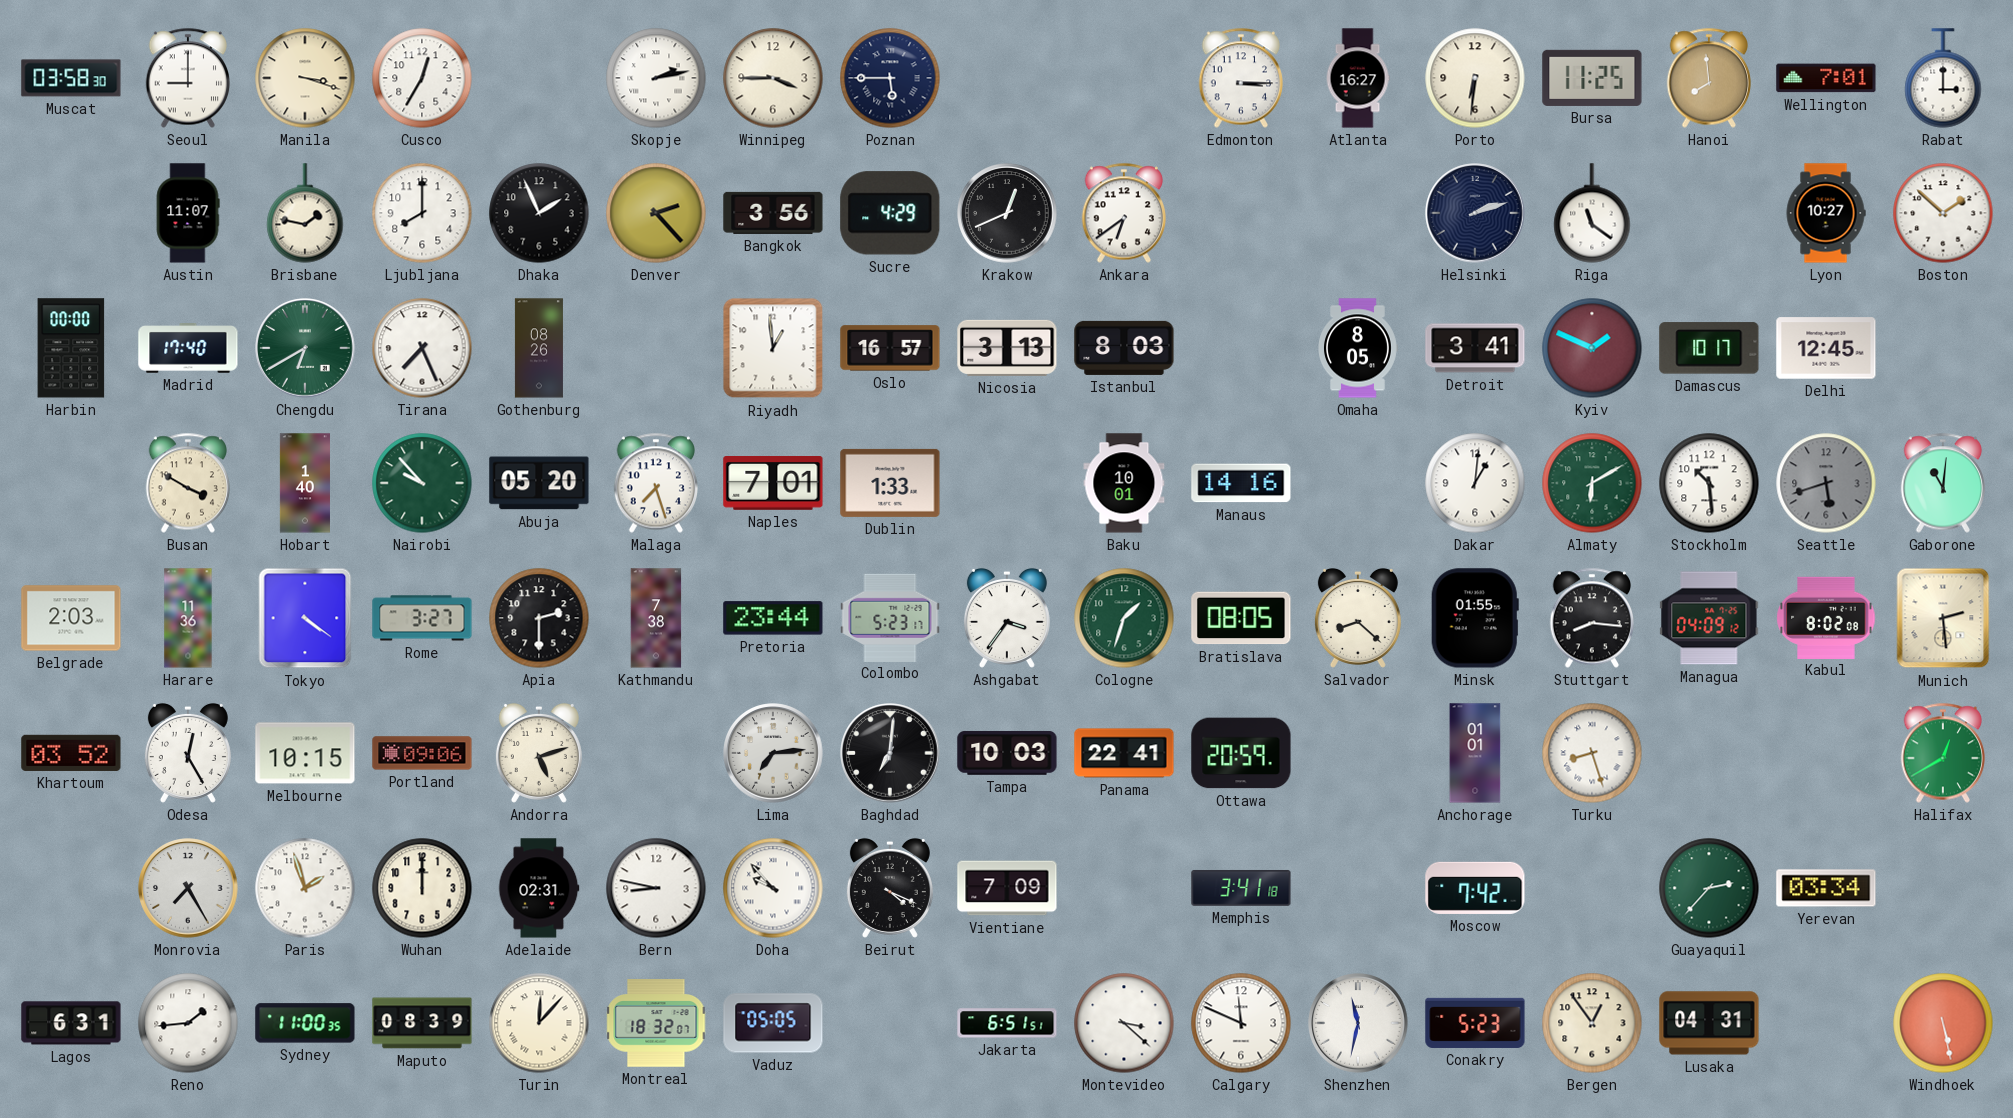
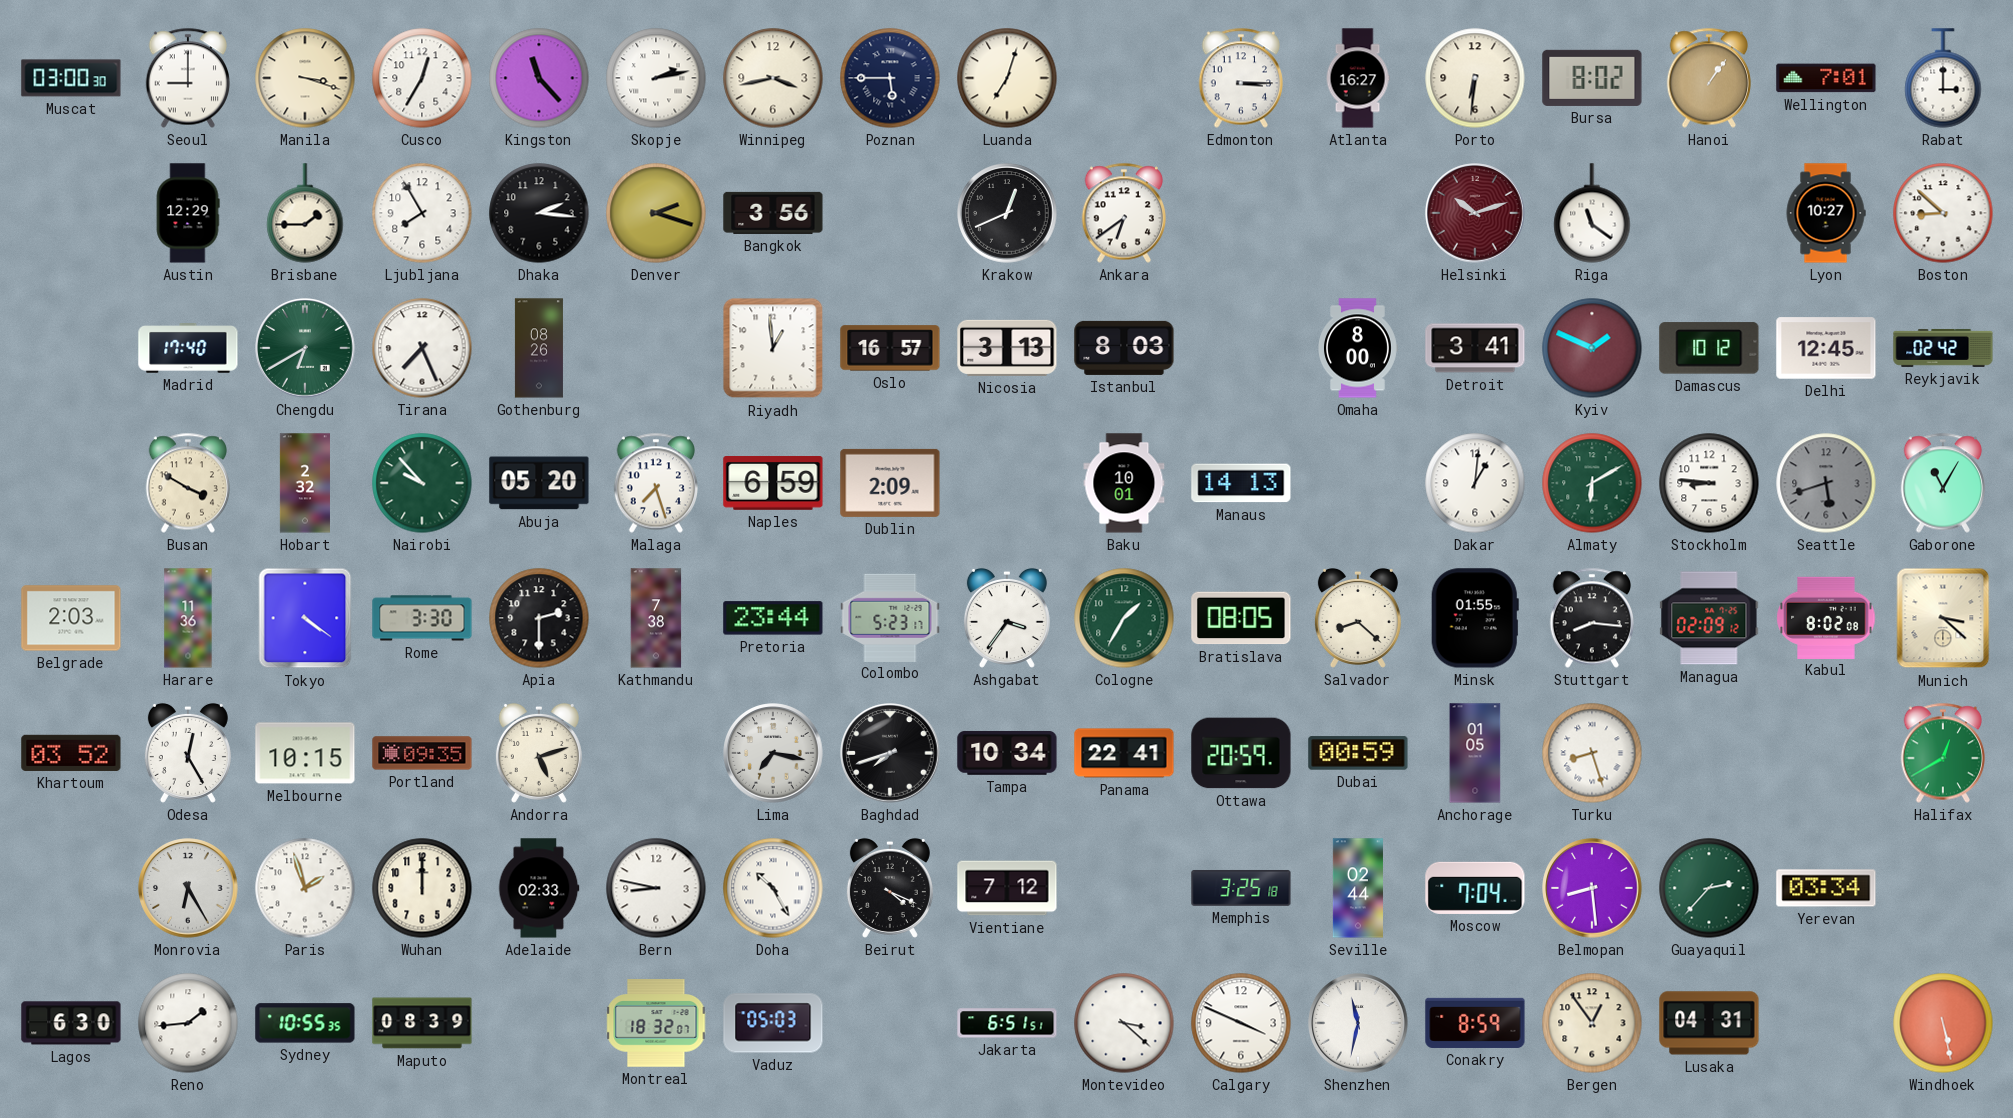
Muscat: 03:58 -> 03:00
Kingston: none -> 11:23
Winnipeg: 3:45 -> 3:43
Luanda: none -> 7:03
Bursa: 11:25 -> 8:02
Hanoi: 7:59 -> 1:06
Austin: 11:07 -> 12:29
Brisbane: 1:47 -> 1:45
Ljubljana: 8:00 -> 7:55
Dhaka: 1:56 -> 2:16
Denver: 2:23 -> 2:18
Sucre: 4:29 -> none
Helsinki: 2:12 -> 10:12
Helsinki dial: navy -> burgundy
Boston: 1:52 -> 8:52
Harbin: 00:00 -> none
Omaha: 8:05 -> 8:00
Damascus: 10:17 -> 10:12
Reykjavik: none -> 02:42
Hobart: 1:40 -> 2:32
Naples: 7:01 -> 6:59
Dublin: 1:33 -> 2:09
Manaus: 14:16 -> 14:13
Stockholm: 10:29 -> 8:46
Gaborone: 11:01 -> 11:05
Rome: 3:27 -> 3:30
Cologne: 1:33 -> 1:35
Managua: 04:09 -> 02:09
Munich: 2:29 -> 3:22
Portland: 09:06 -> 09:35
Lima: 7:14 -> 7:17
Baghdad: 7:01 -> 7:42
Tampa: 10:03 -> 10:34
Dubai: none -> 00:59
Anchorage: 01:01 -> 01:05
Monrovia: 7:25 -> 6:25
Adelaide: 02:31 -> 02:33
Doha: 9:53 -> 10:25
Vientiane: 7:09 -> 7:12
Memphis: 3:41 -> 3:25
Seville: none -> 02:44
Moscow: 7:42 -> 7:04
Belmopan: none -> 8:29
Lagos: 6:31 -> 6:30
Sydney: 11:00 -> 10:55
Turin: 12:07 -> none
Vaduz: 05:05 -> 05:03
Calgary: 11:49 -> 3:49
Conakry: 5:23 -> 8:59
